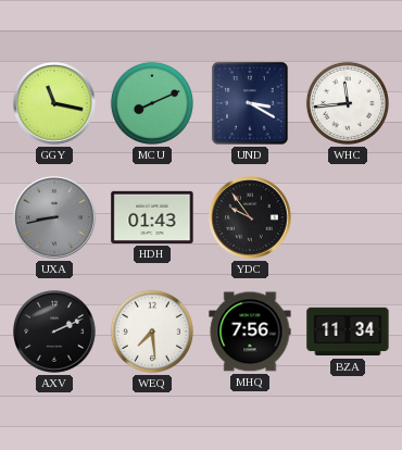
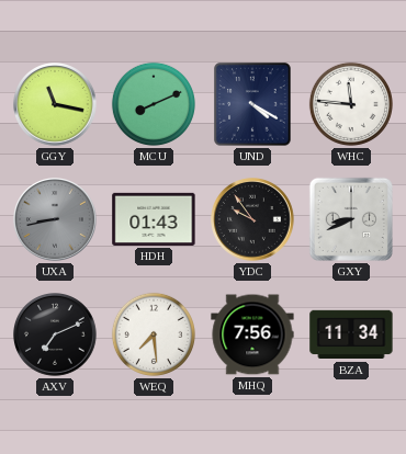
UND: 3:20 -> 4:20
WHC: 11:44 -> 11:46
GXY: none -> 8:41
AXV: 2:11 -> 7:11
